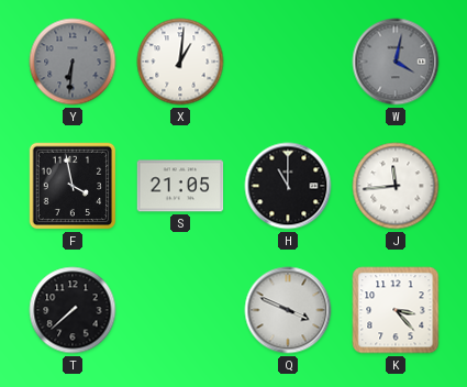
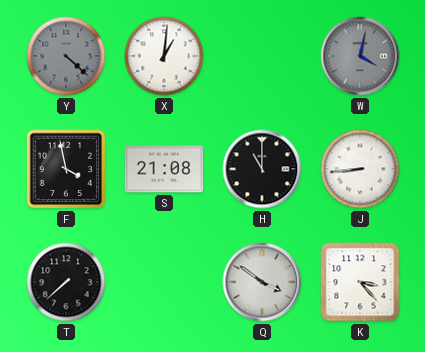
Y: 6:31 -> 4:22
S: 21:05 -> 21:08
J: 11:44 -> 8:44
Q: 3:49 -> 3:51
